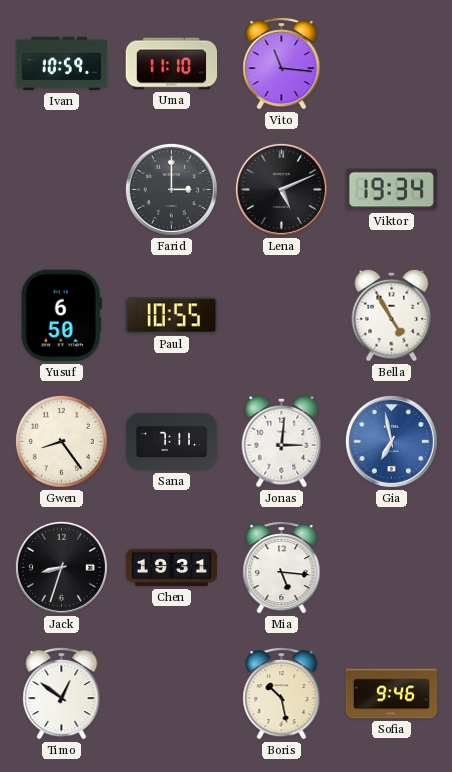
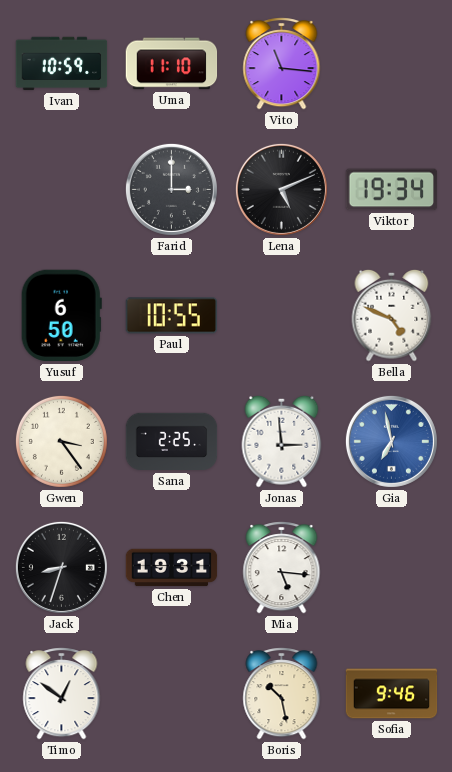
Bella: 4:55 -> 4:49
Gwen: 8:24 -> 3:24
Sana: 7:11 -> 2:25
Jonas: 3:01 -> 2:59
